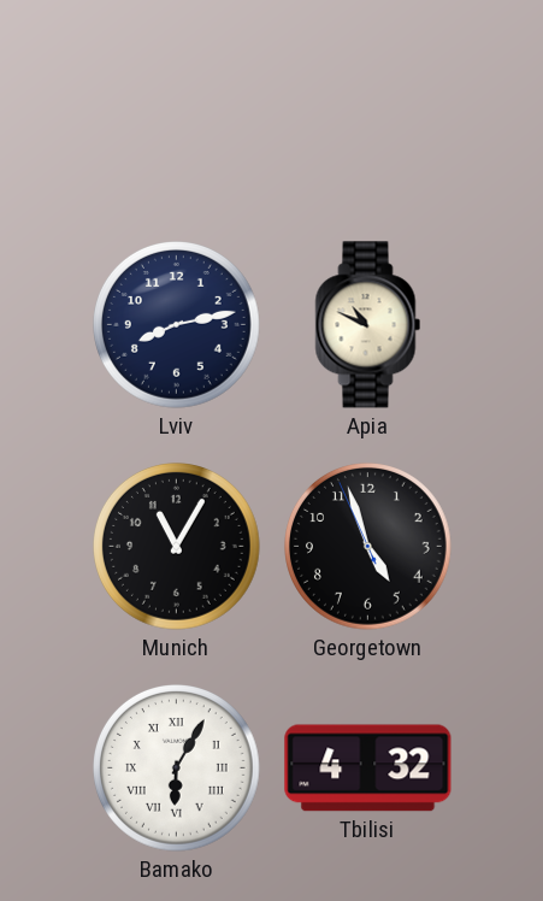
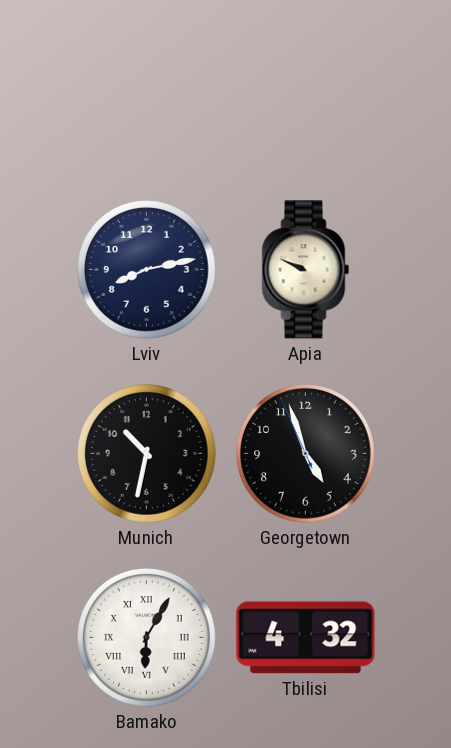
Apia: 10:49 -> 9:49
Munich: 11:05 -> 10:32
